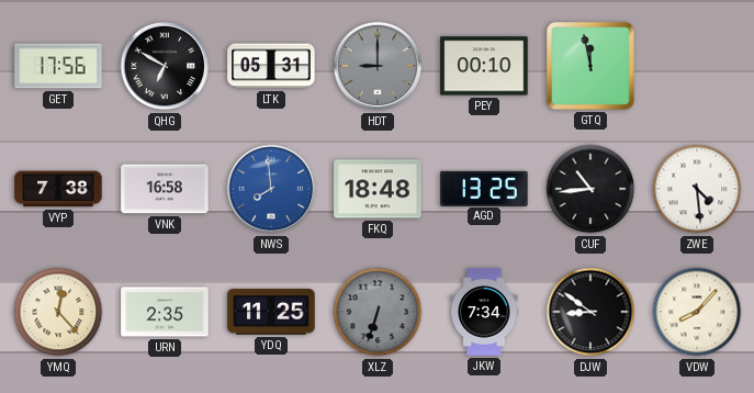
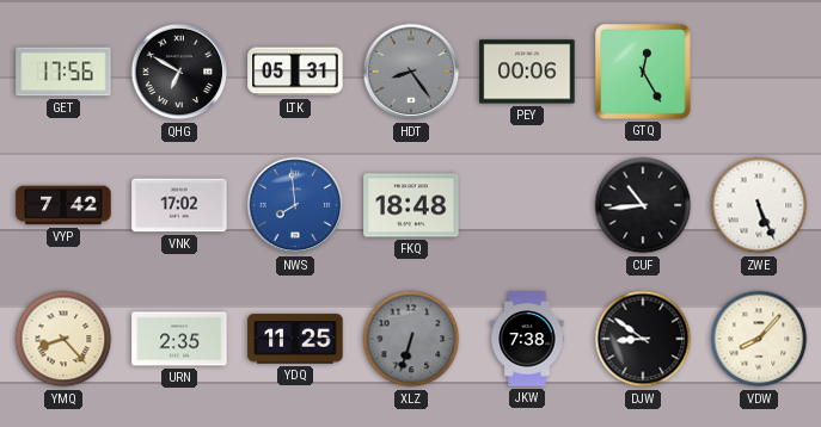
HDT: 9:00 -> 8:24
PEY: 00:10 -> 00:06
GTQ: 11:58 -> 12:25
VYP: 7:38 -> 7:42
VNK: 16:58 -> 17:02
AGD: 13:25 -> none
ZWE: 4:29 -> 5:26
YMQ: 12:23 -> 8:23
JKW: 7:34 -> 7:38
